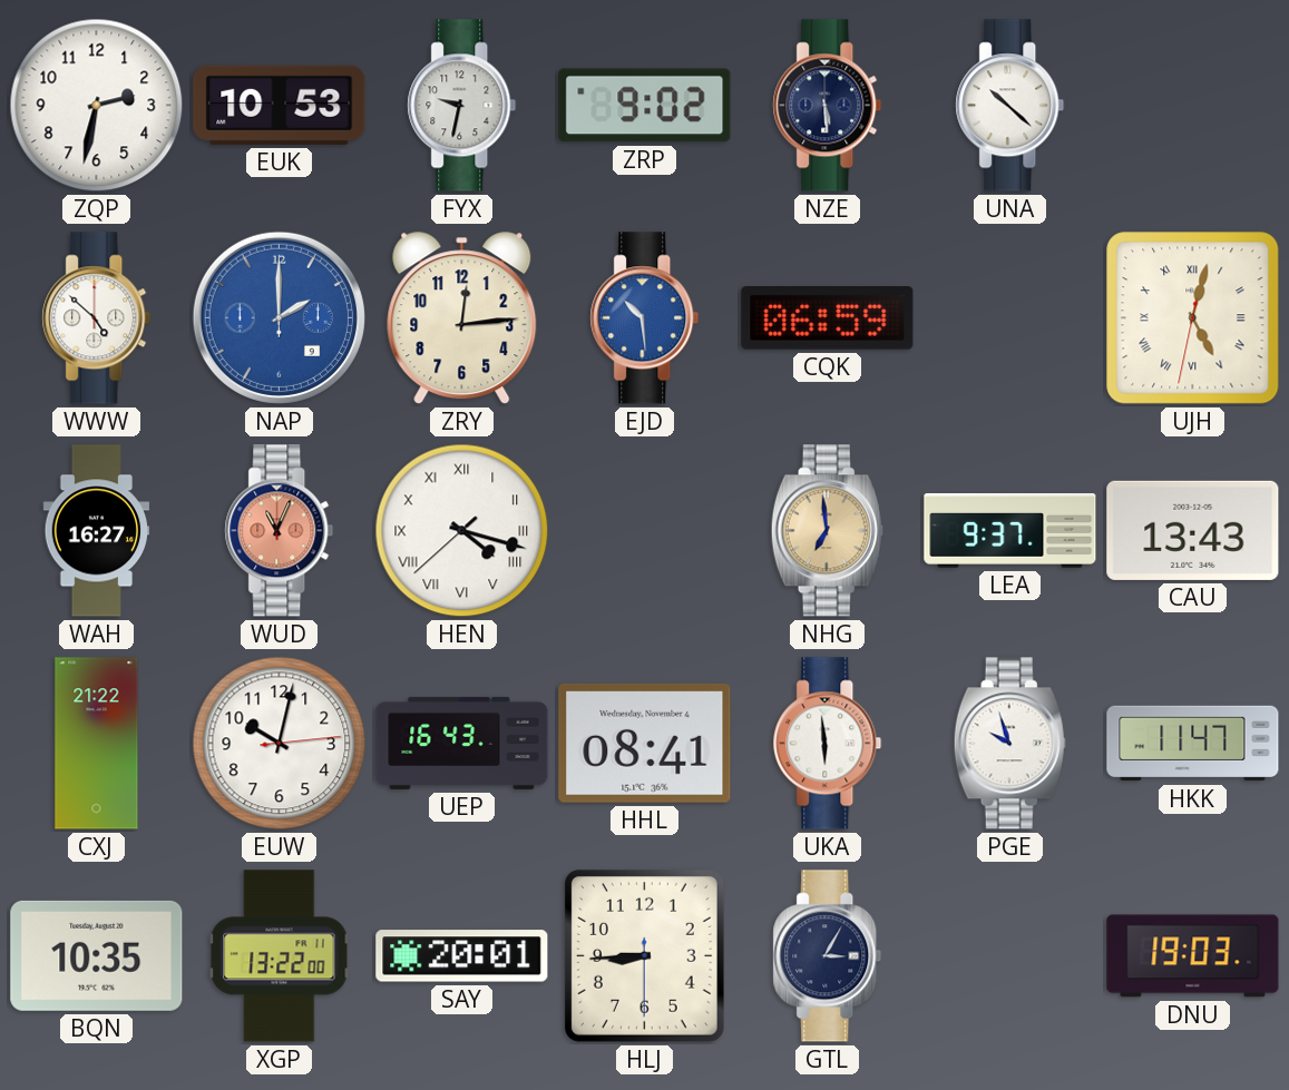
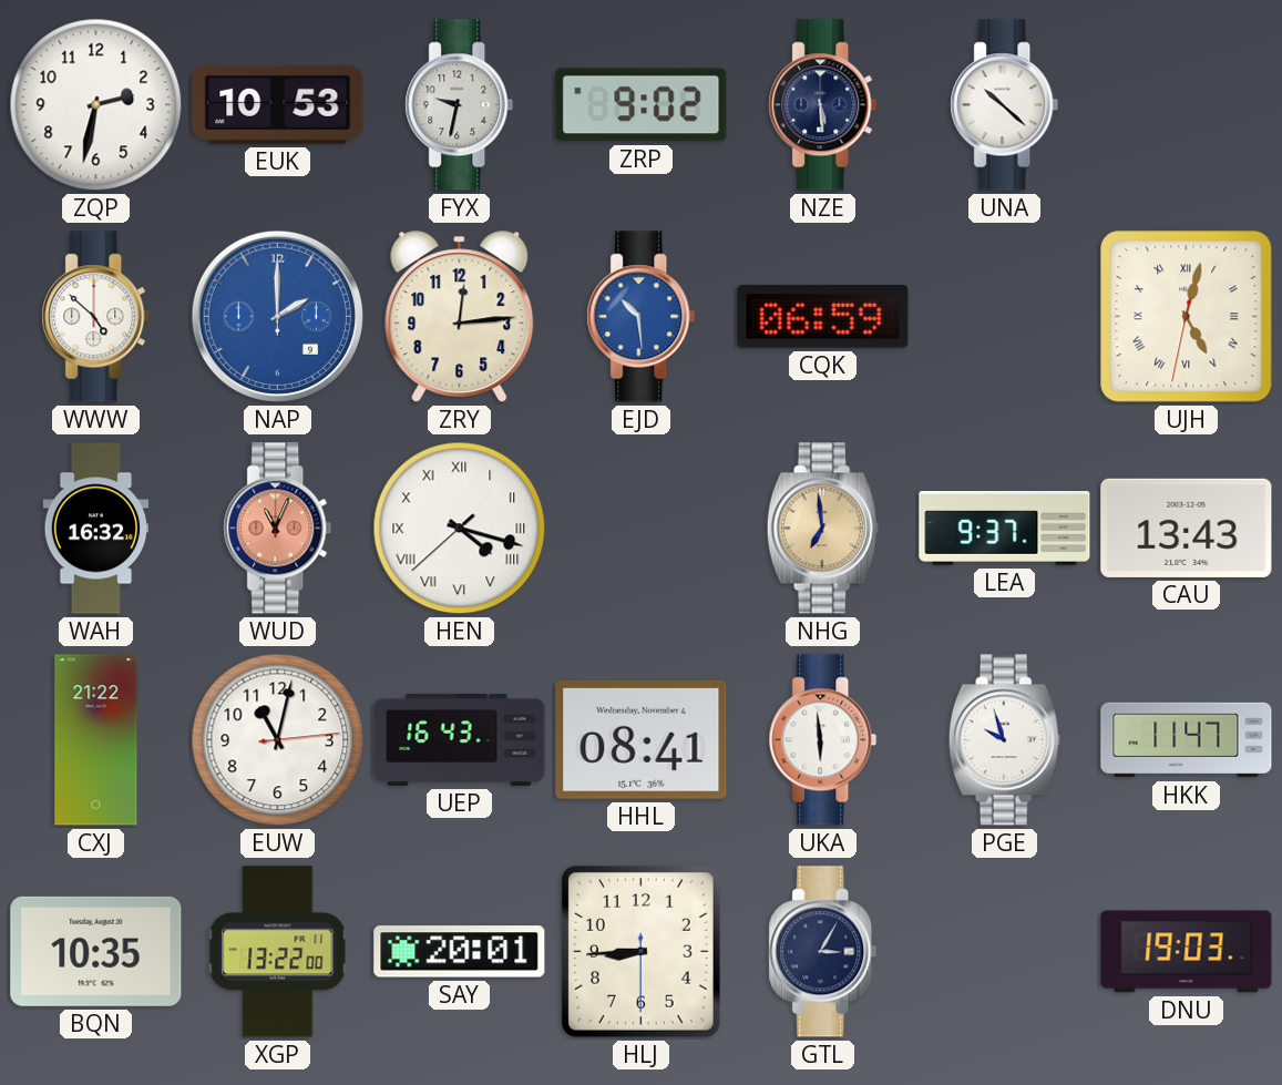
WAH: 16:27 -> 16:32
EUW: 10:02 -> 11:02
